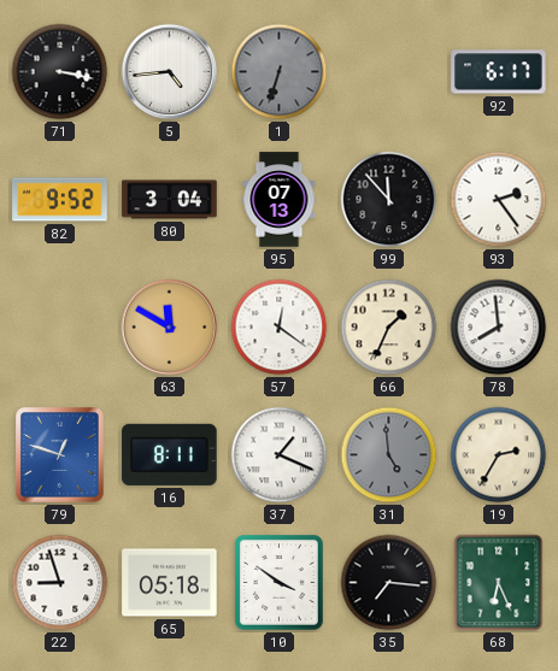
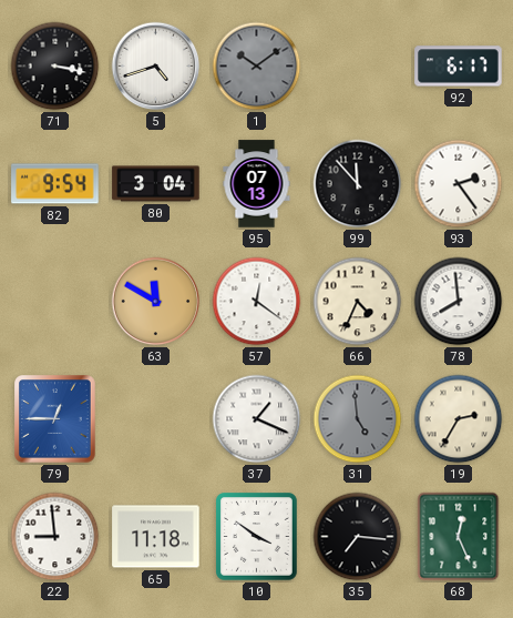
5: 4:44 -> 4:42
1: 6:33 -> 10:09
82: 9:52 -> 9:54
66: 1:34 -> 4:34
79: 12:48 -> 12:45
16: 8:11 -> none
22: 8:57 -> 8:59
65: 05:18 -> 11:18
68: 6:26 -> 12:26
